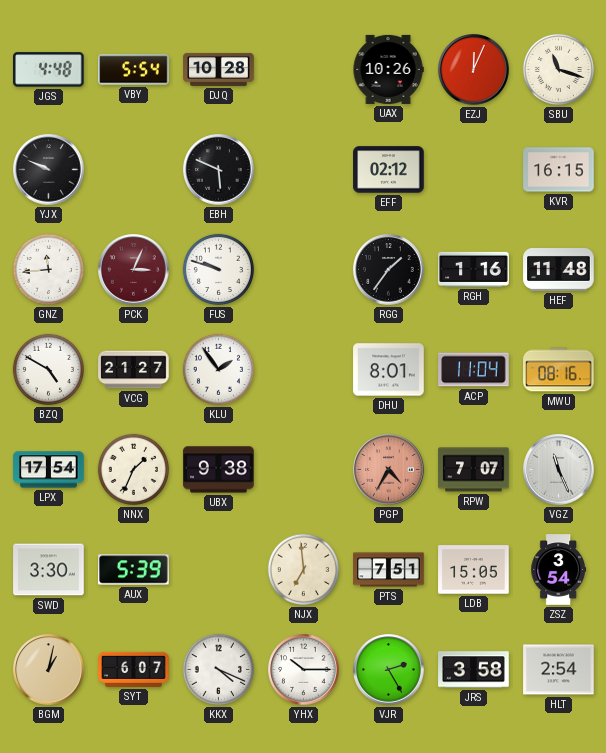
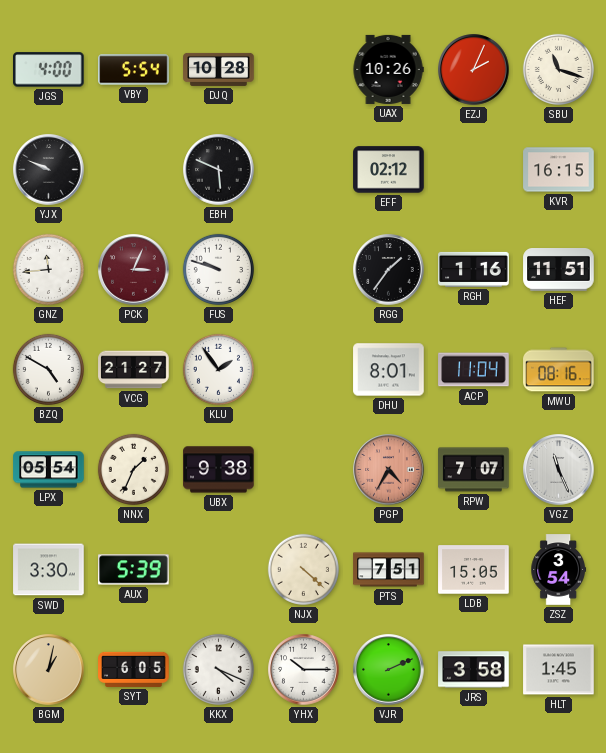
JGS: 4:48 -> 4:00
EZJ: 12:04 -> 2:04
HEF: 11:48 -> 11:51
LPX: 17:54 -> 05:54
NJX: 6:59 -> 4:22
SYT: 6:07 -> 6:05
VJR: 2:25 -> 2:11
HLT: 2:54 -> 1:45
